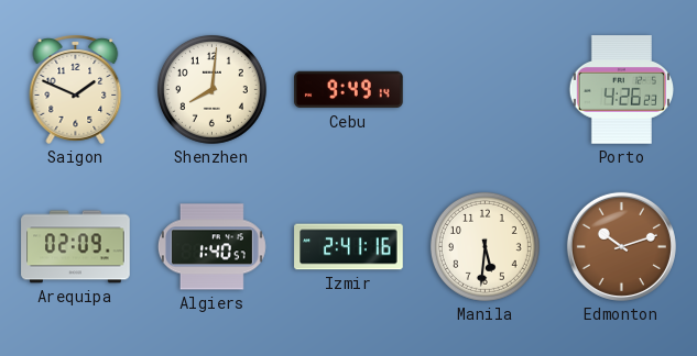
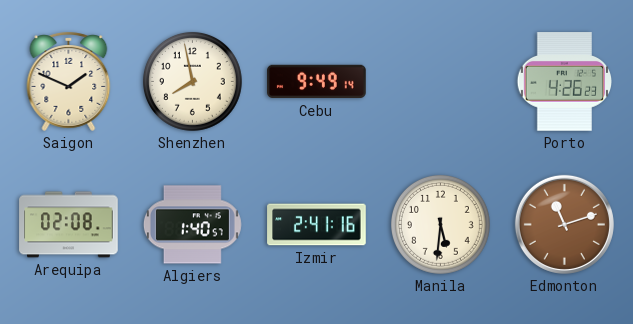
Shenzhen: 8:01 -> 7:58
Arequipa: 02:09 -> 02:08
Edmonton: 10:12 -> 11:12
